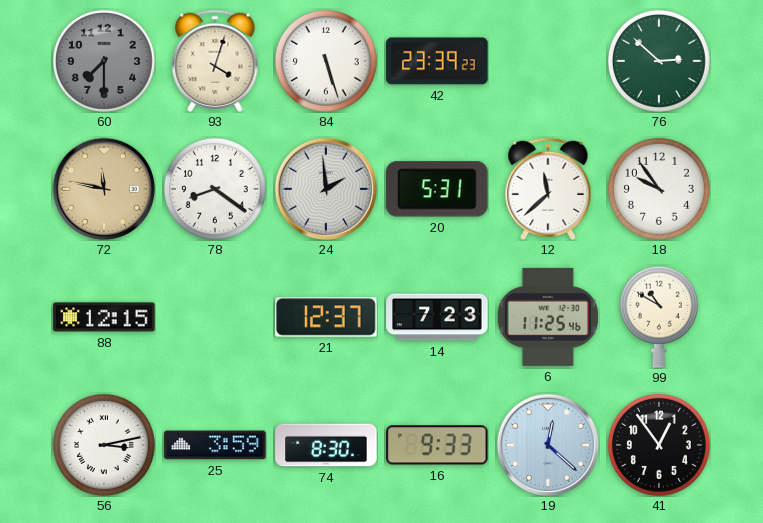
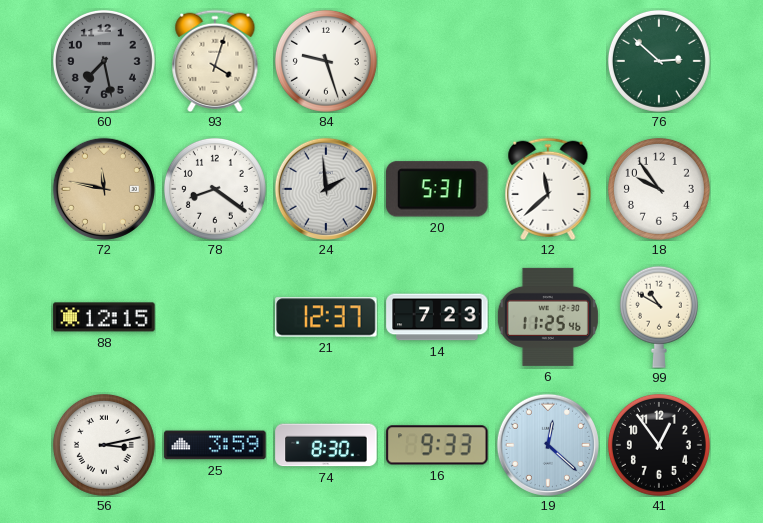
60: 7:30 -> 7:28
84: 5:27 -> 9:27
42: 23:39 -> none
